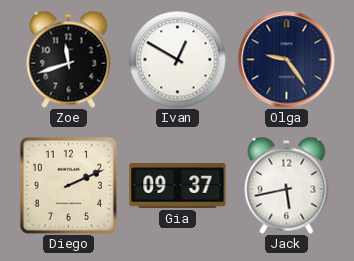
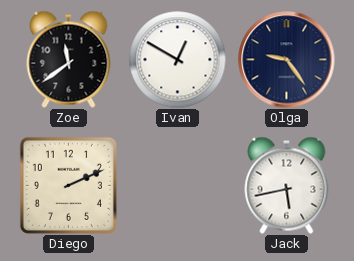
Zoe: 11:42 -> 11:39
Gia: 09:37 -> none
